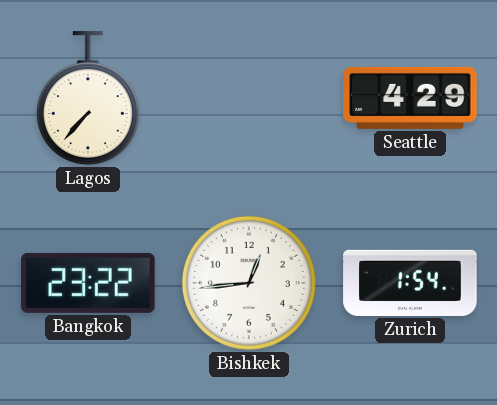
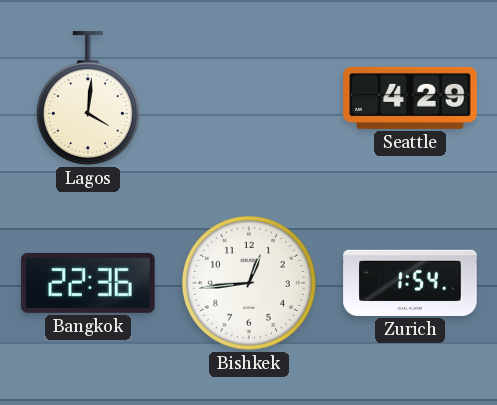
Lagos: 7:37 -> 4:01
Bangkok: 23:22 -> 22:36
